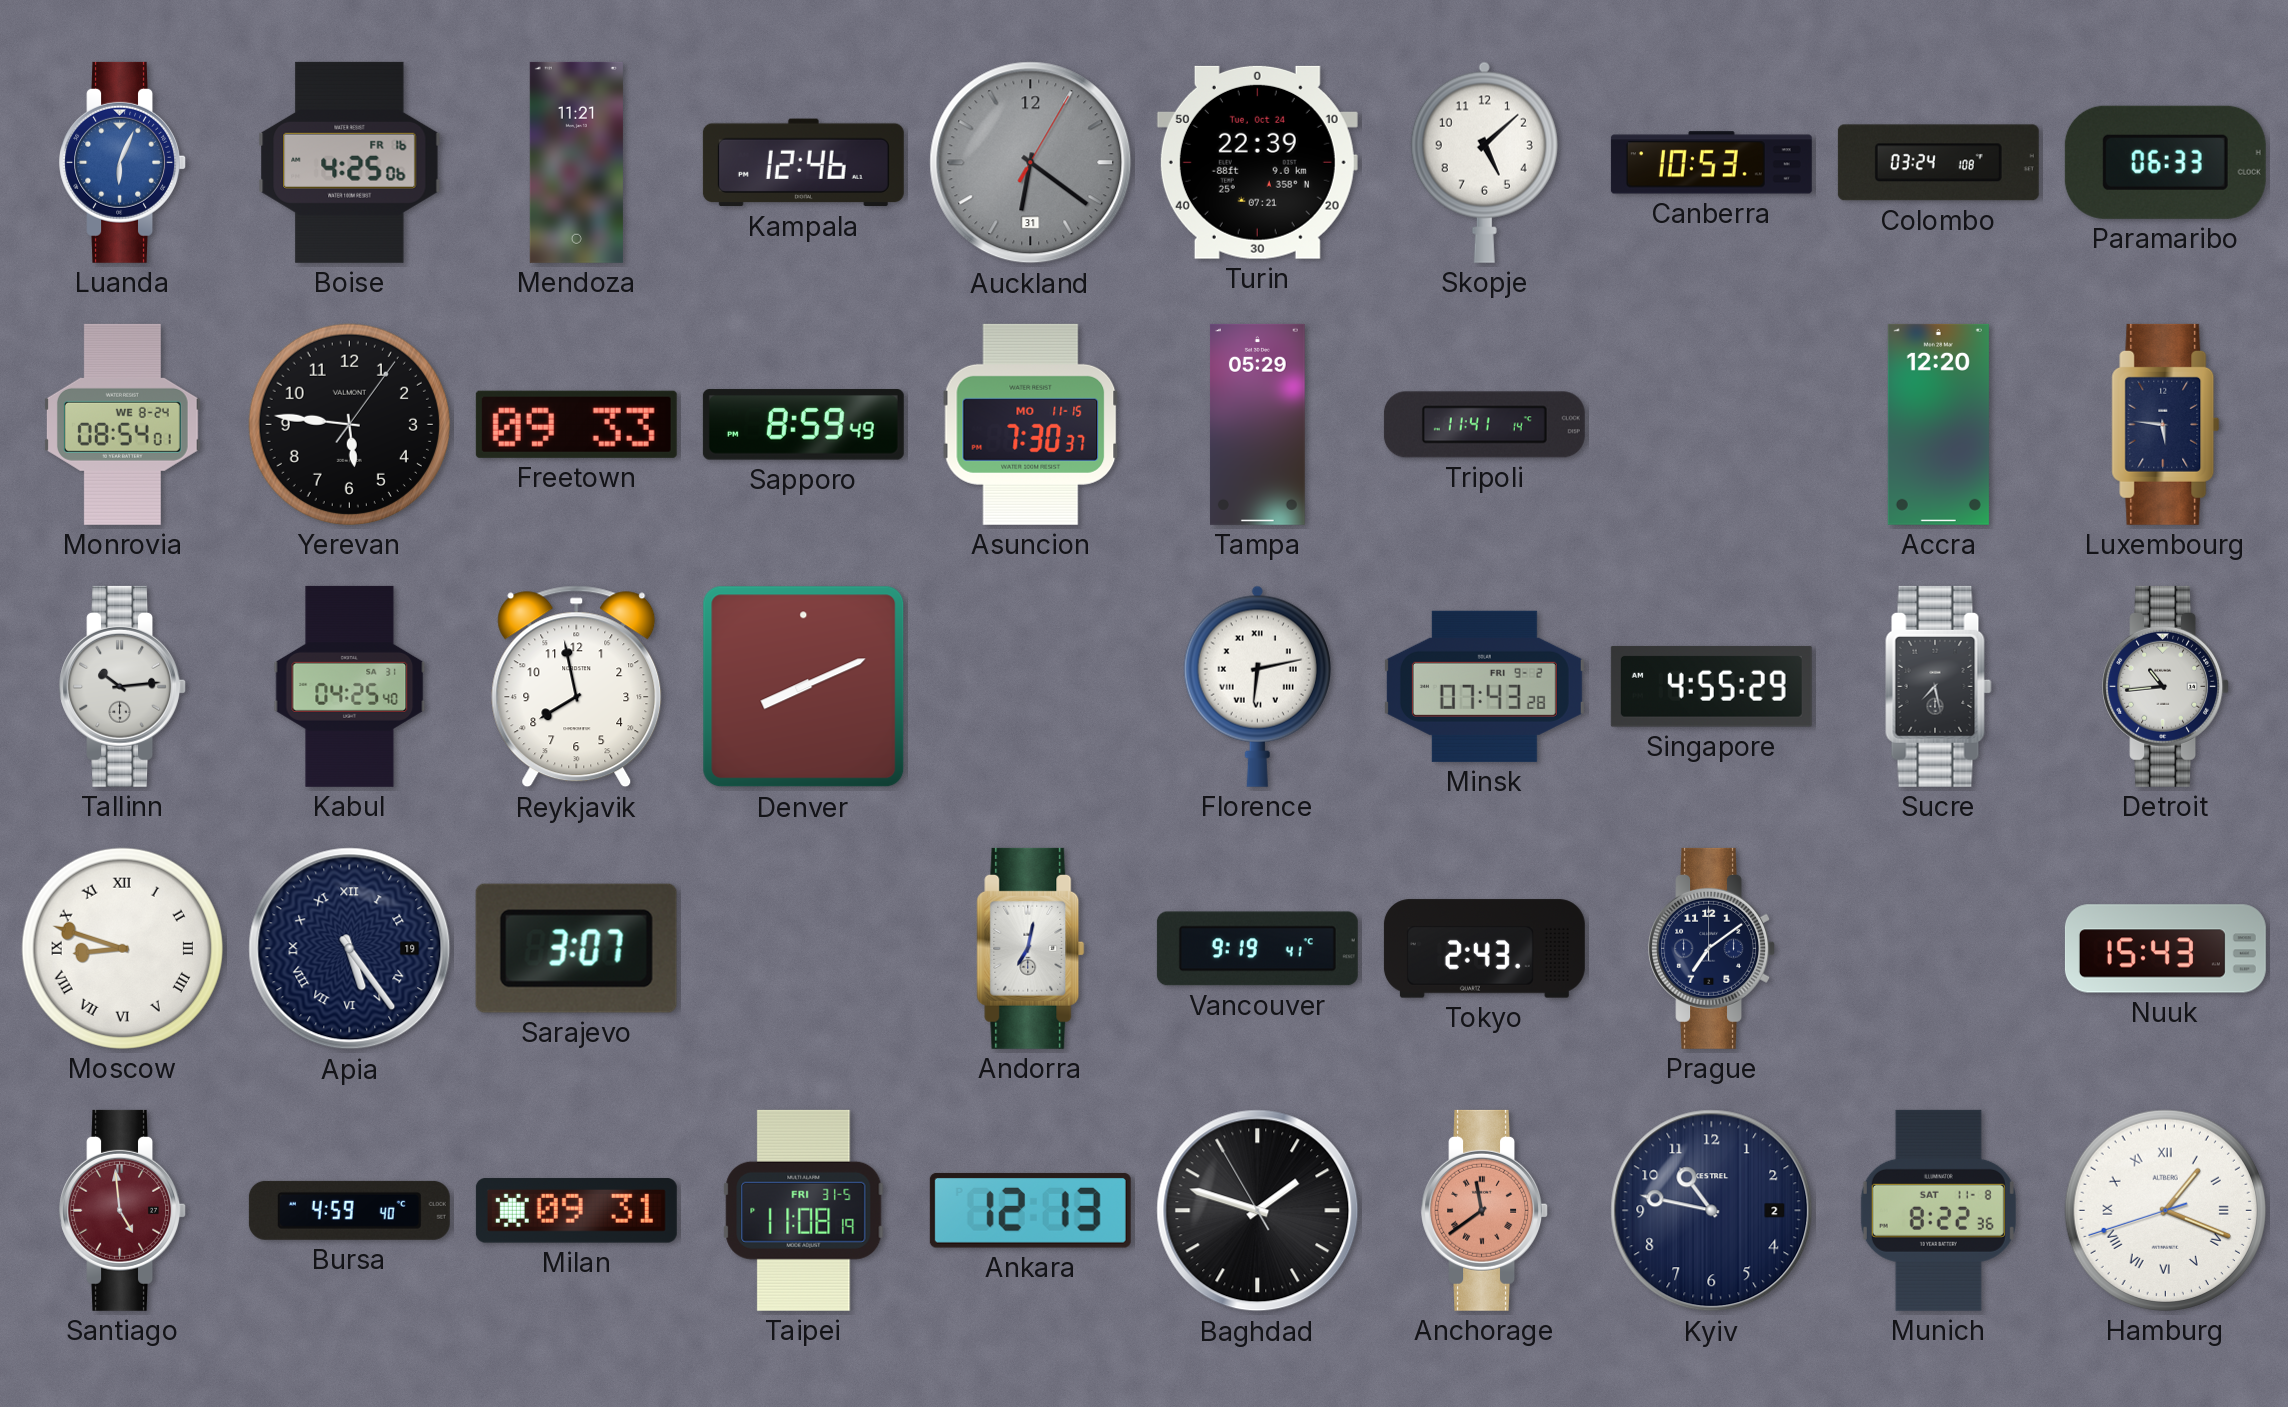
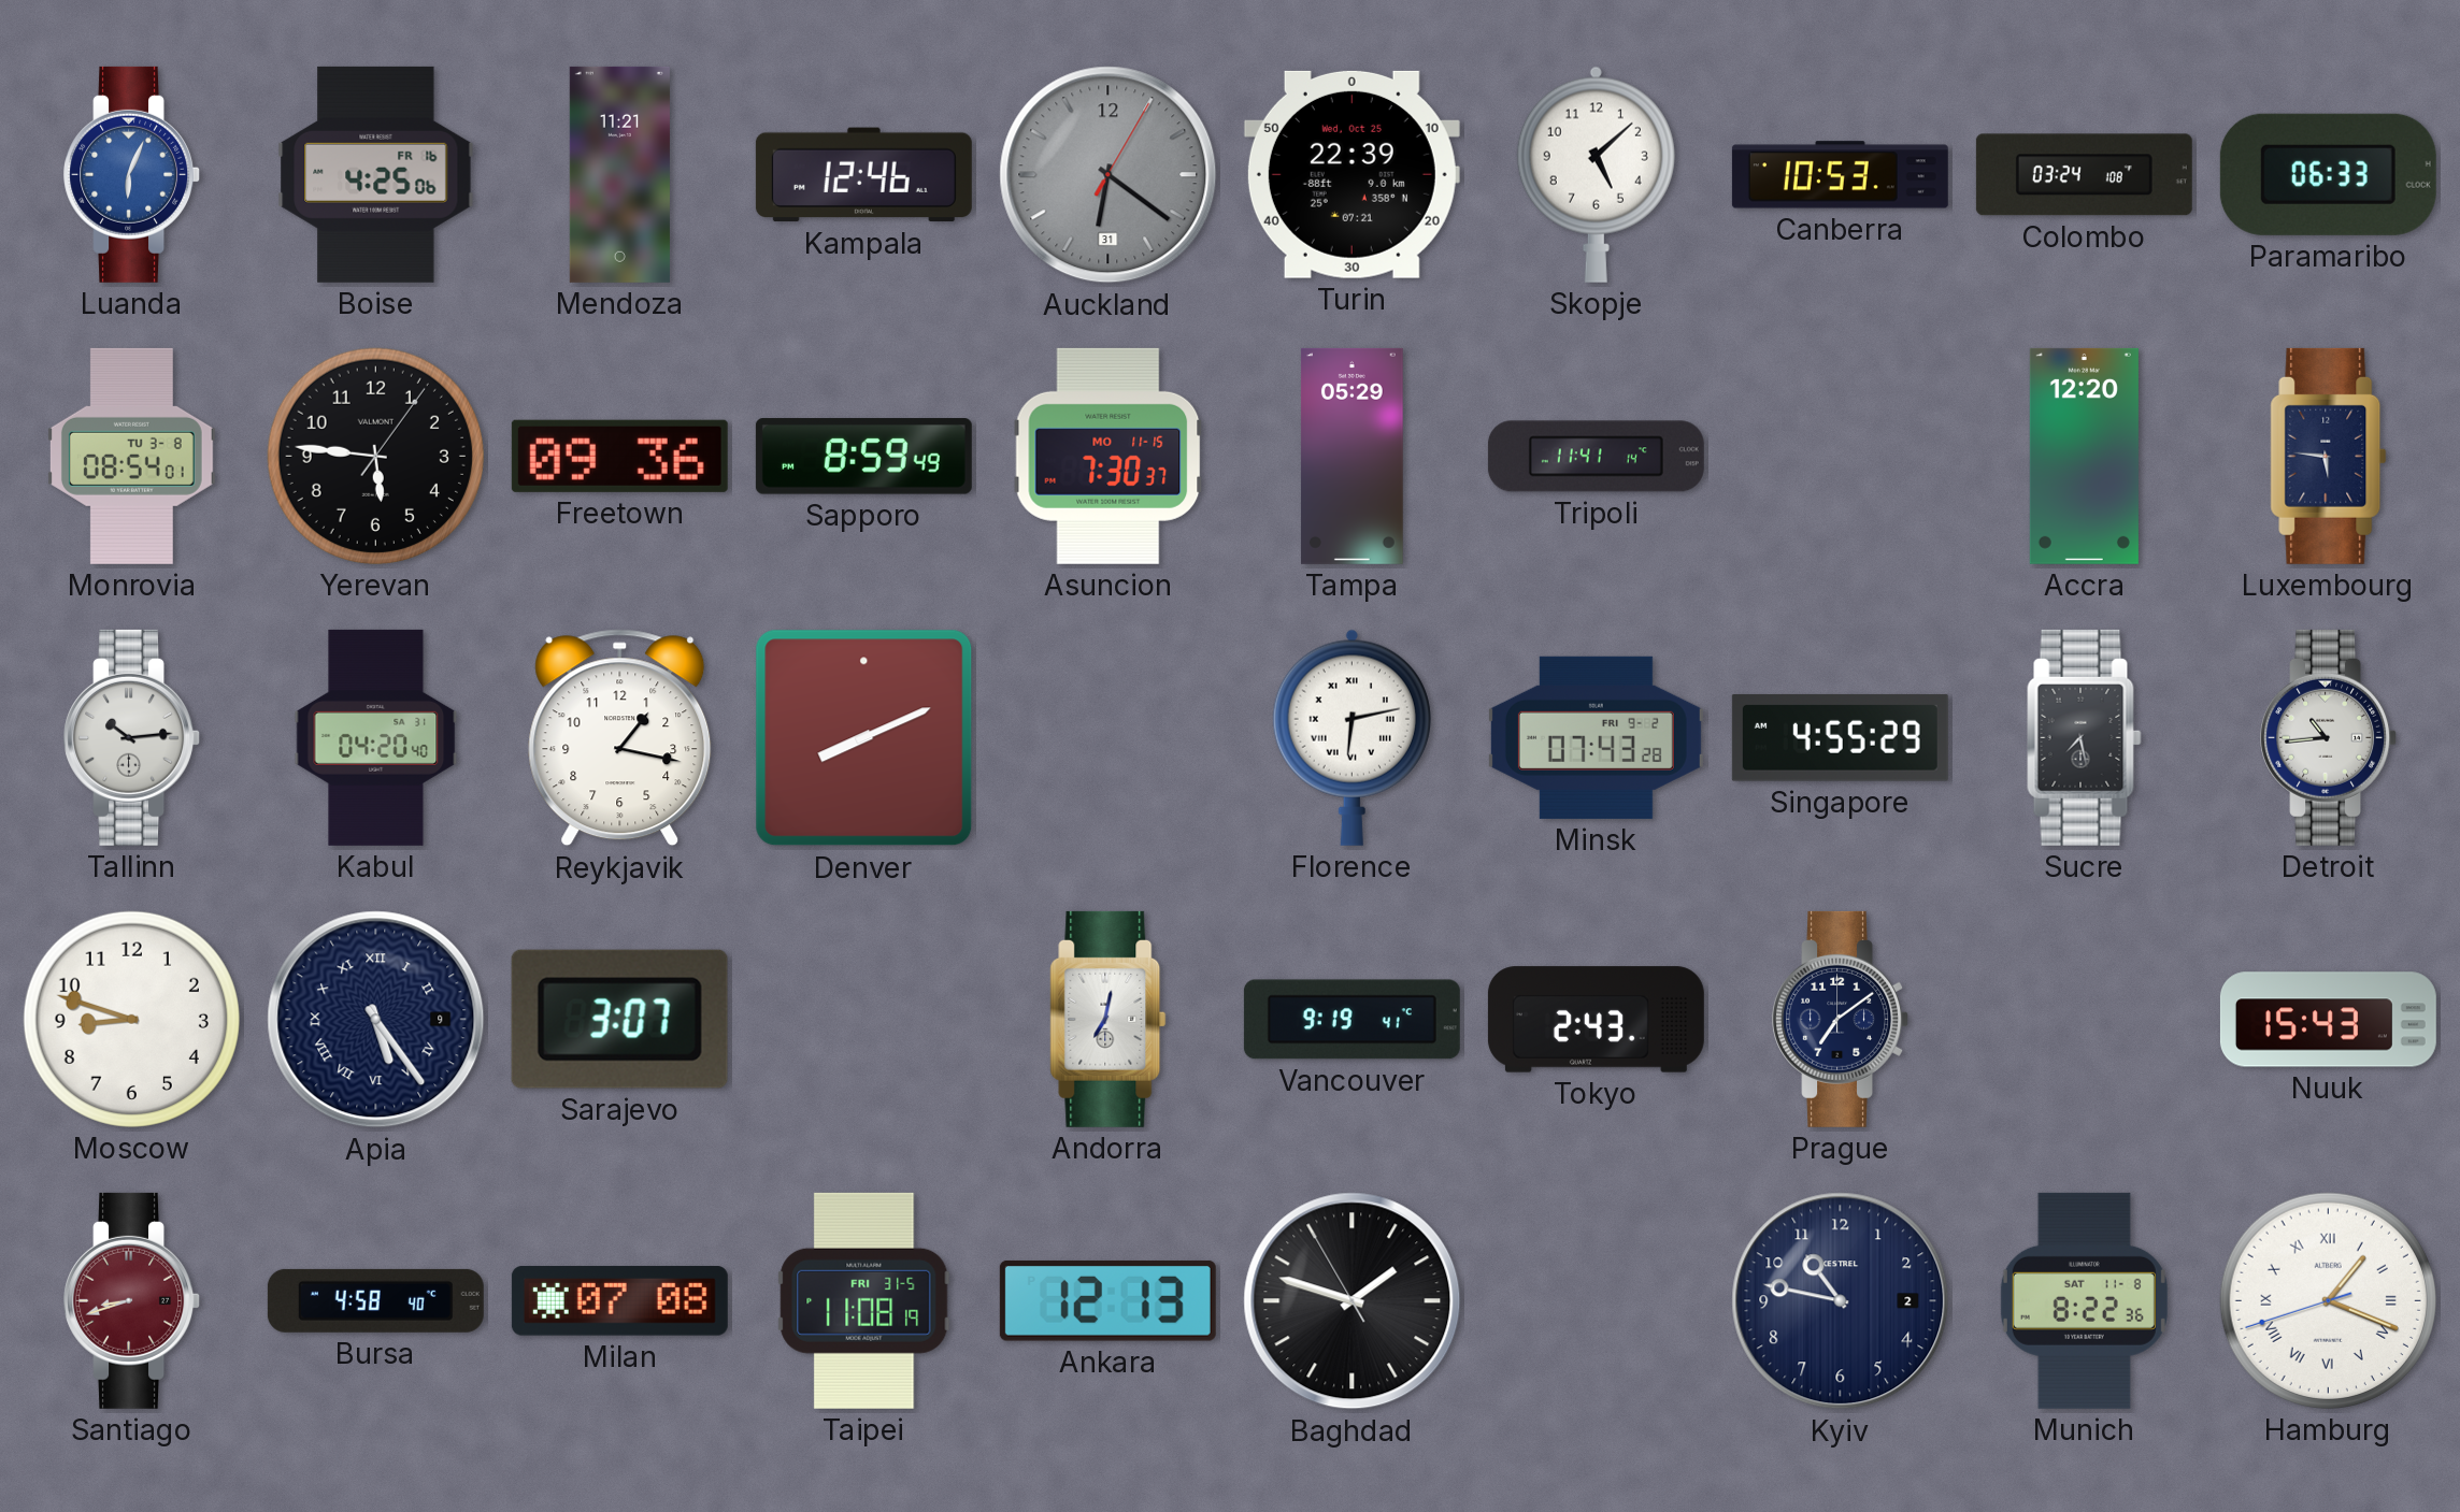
Turin date: Tue, Oct 24 -> Wed, Oct 25
Monrovia date: WE 8-24 -> TU 3-8
Freetown: 09:33 -> 09:36
Kabul: 04:25 -> 04:20
Reykjavik: 7:58 -> 1:17
Moscow numerals: Roman -> Arabic
Apia date: 19 -> 9
Santiago: 4:59 -> 8:42
Bursa: 4:59 -> 4:58
Milan: 09:31 -> 07:08
Anchorage: 11:39 -> none
